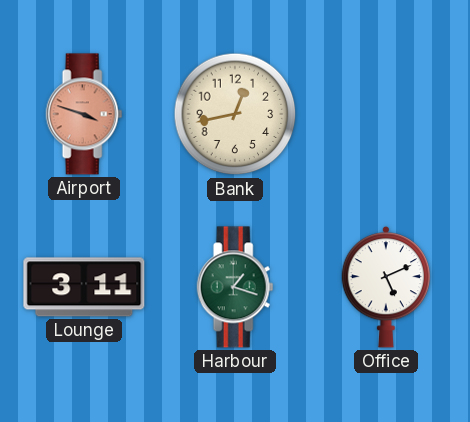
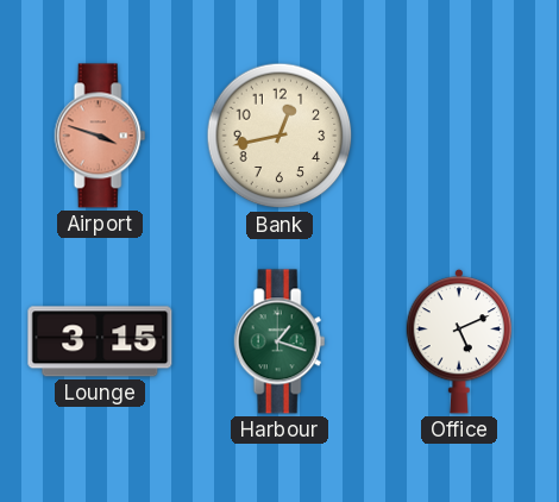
Lounge: 3:11 -> 3:15
